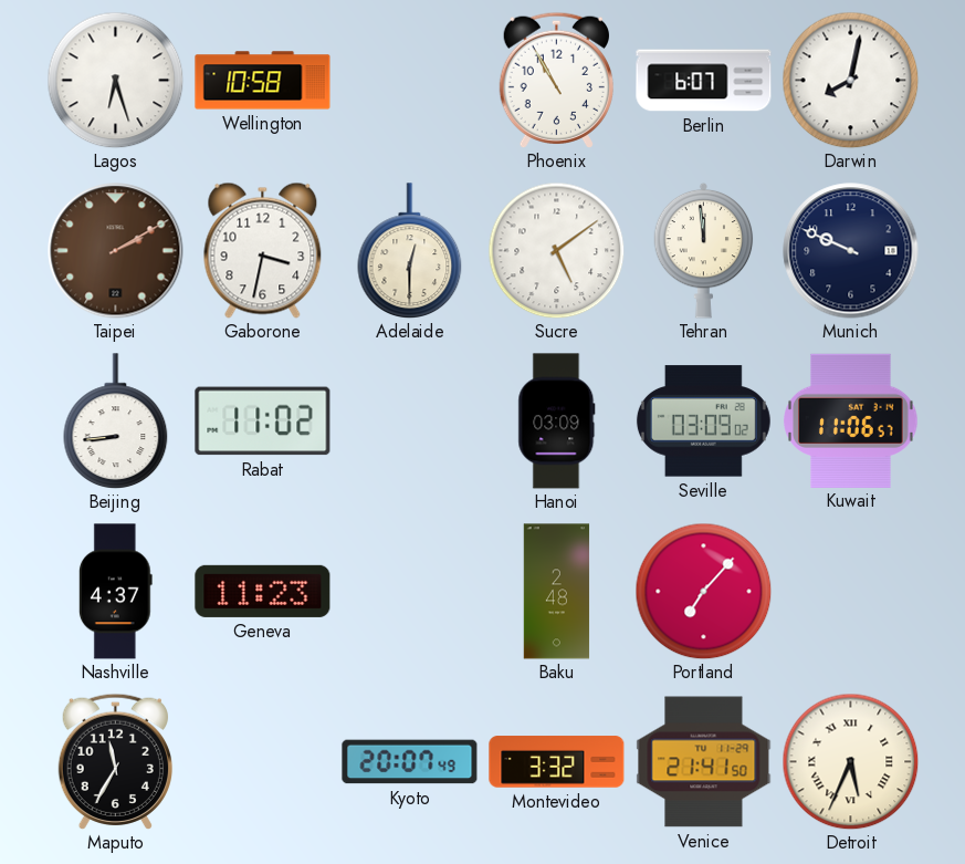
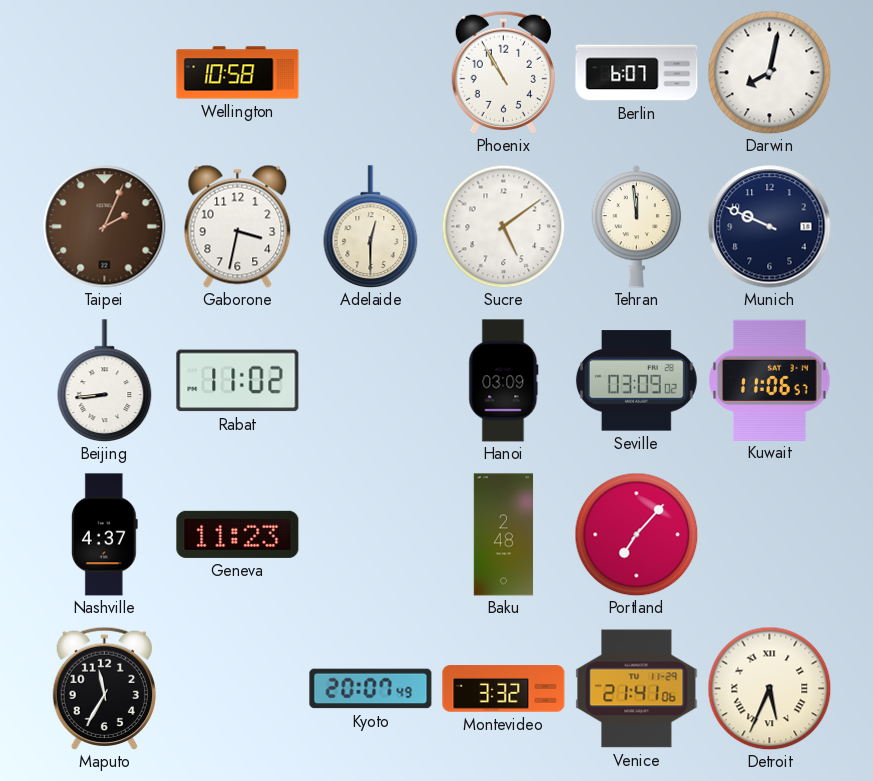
Lagos: 6:27 -> none
Taipei: 2:10 -> 2:04
Venice: 21:41:50 -> 21:41:06
